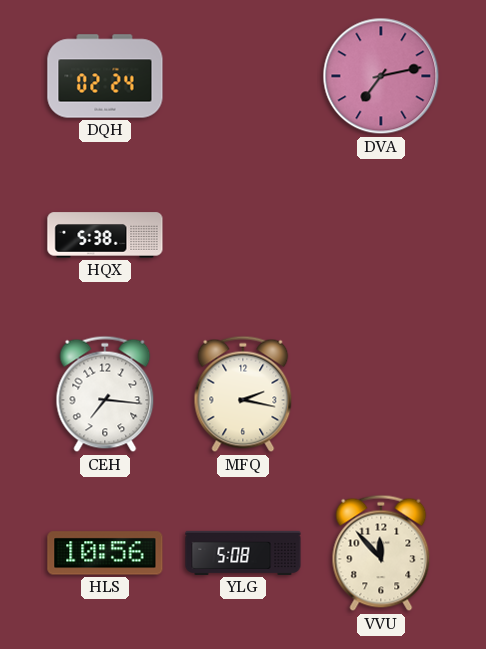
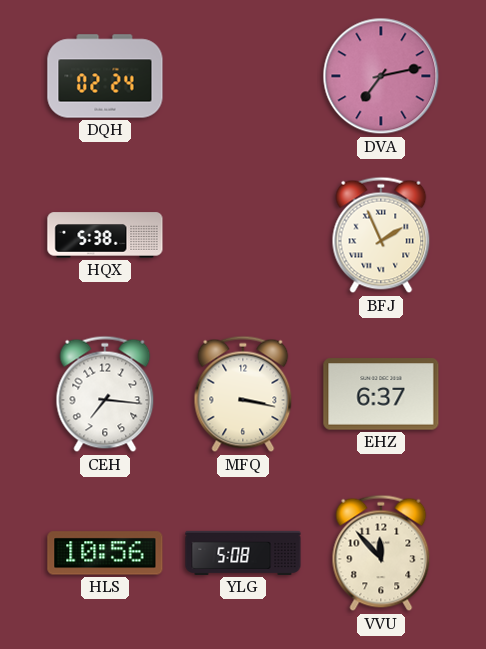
BFJ: none -> 1:56
MFQ: 2:17 -> 3:17
EHZ: none -> 6:37
